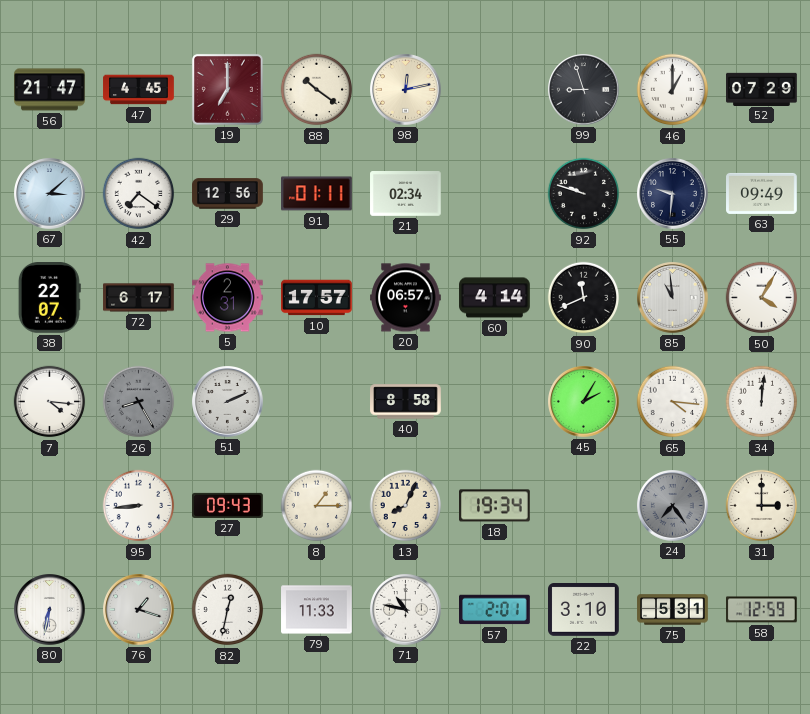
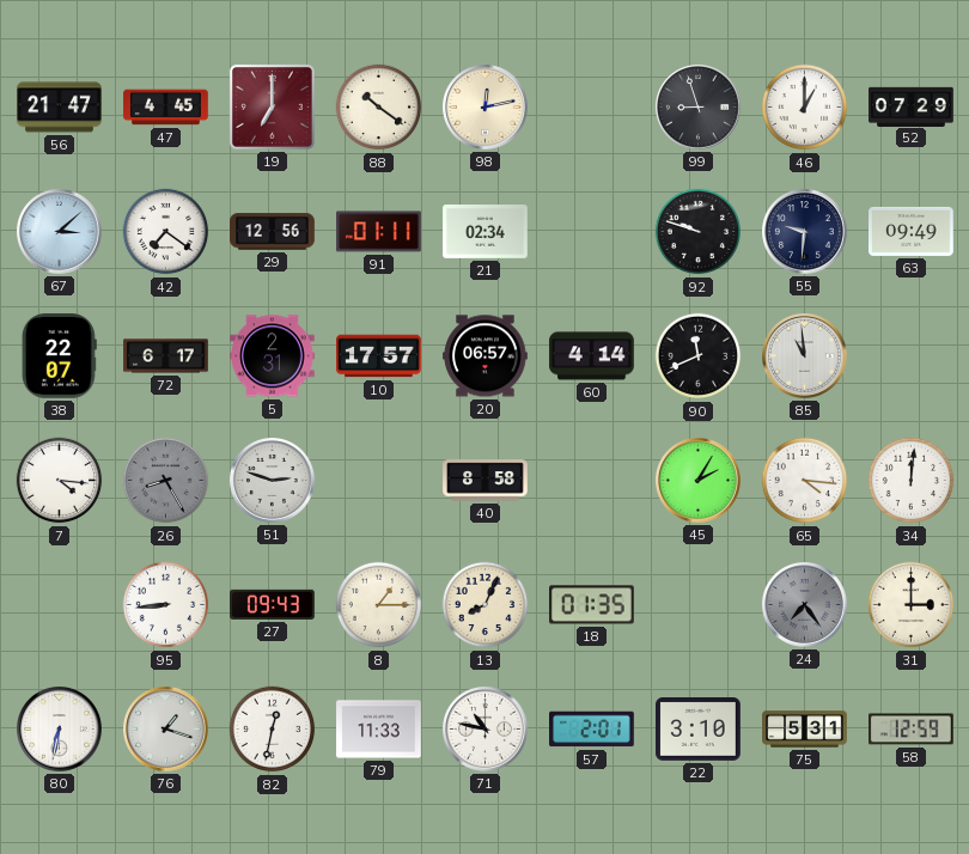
50: 4:05 -> none
51: 2:11 -> 2:48
18: 19:34 -> 01:35
